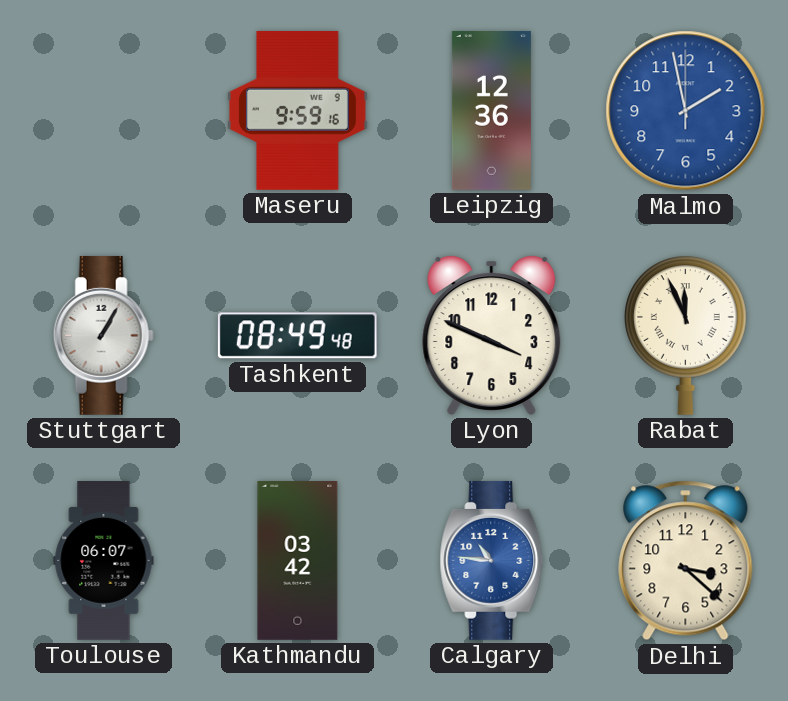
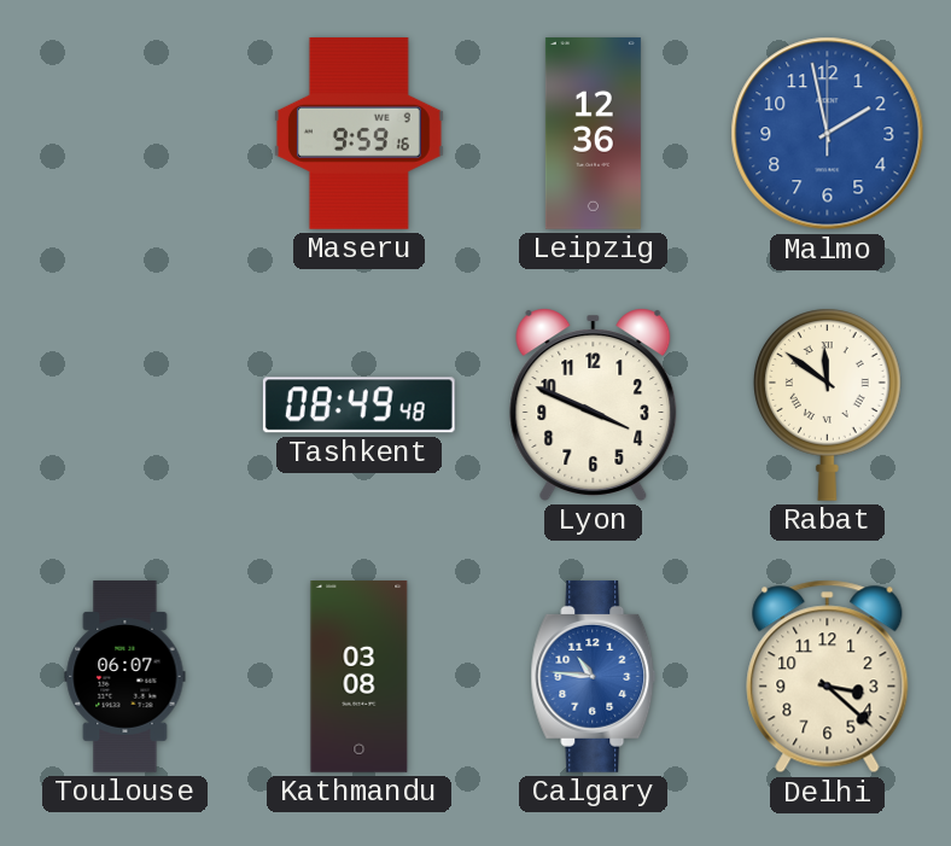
Stuttgart: 1:05 -> none
Rabat: 11:56 -> 11:51
Kathmandu: 03:42 -> 03:08
